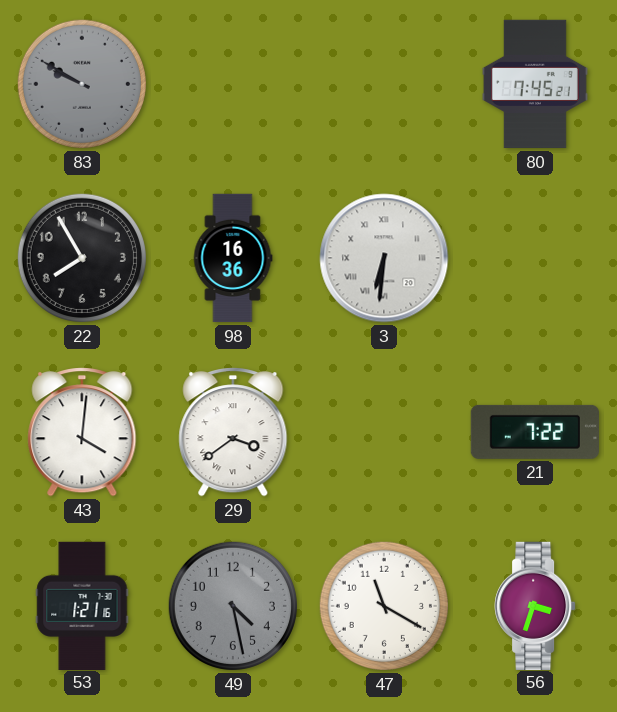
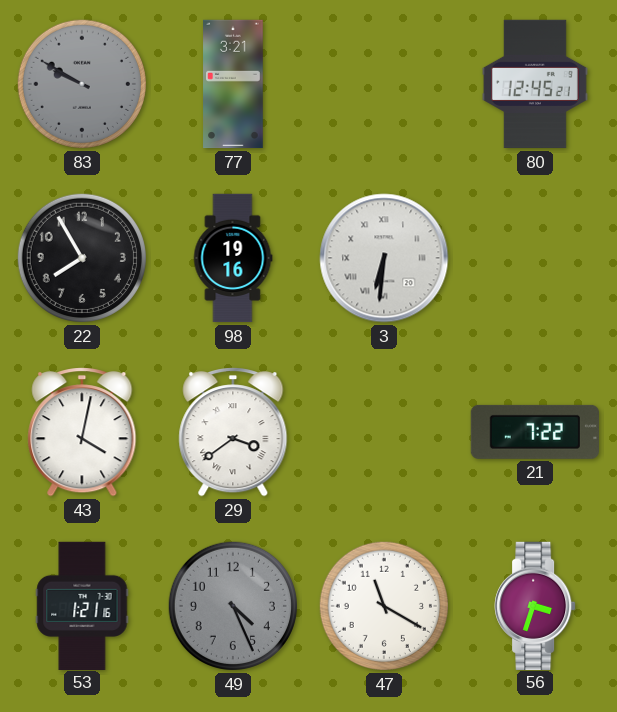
77: none -> 3:21
80: 7:45 -> 12:45
98: 16:36 -> 19:16
43: 4:01 -> 4:02
49: 4:28 -> 4:26
